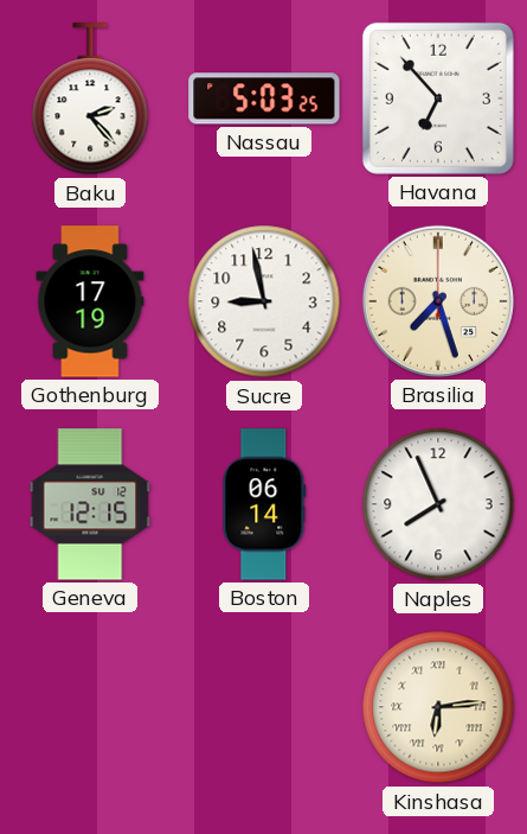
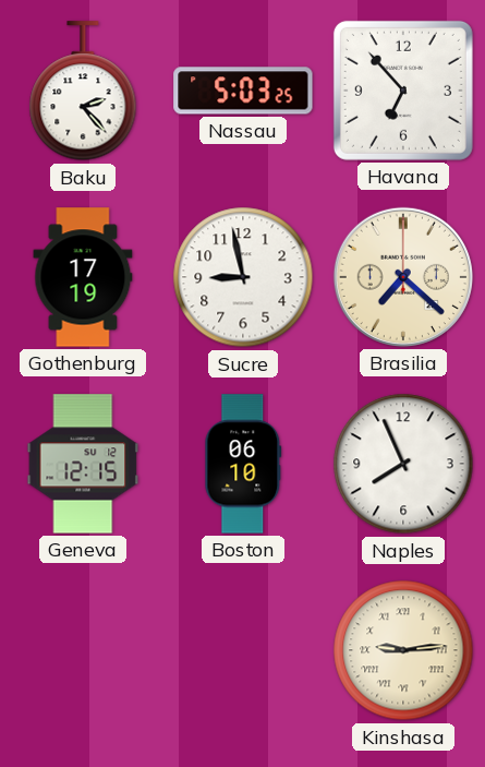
Brasilia: 7:27 -> 7:22
Boston: 06:14 -> 06:10
Kinshasa: 6:14 -> 9:14
